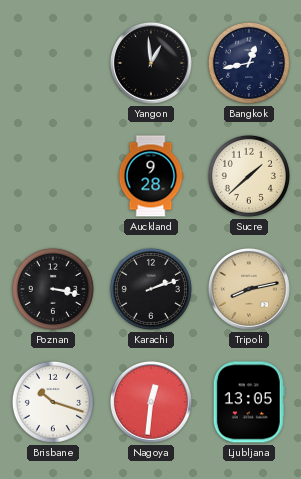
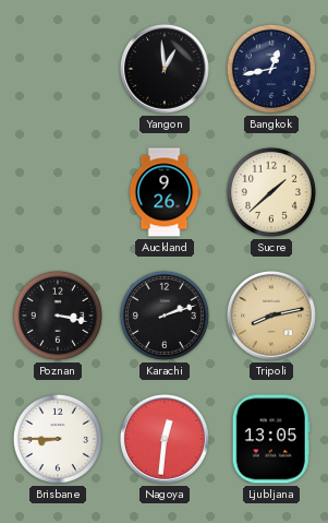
Auckland: 9:28 -> 9:26
Brisbane: 10:18 -> 8:45
